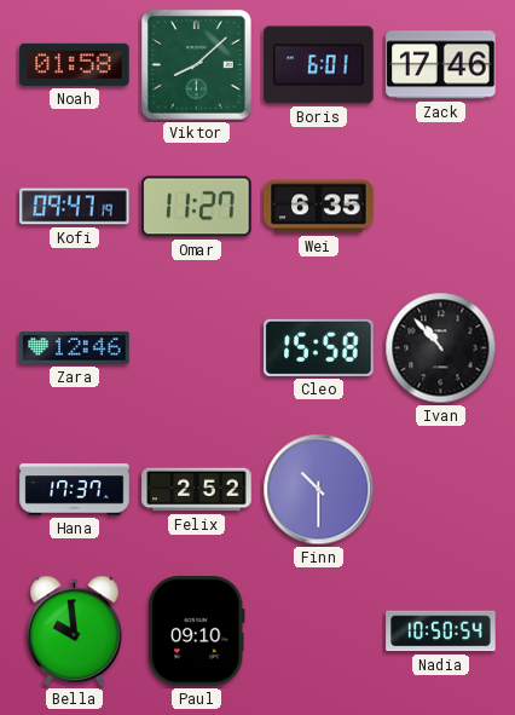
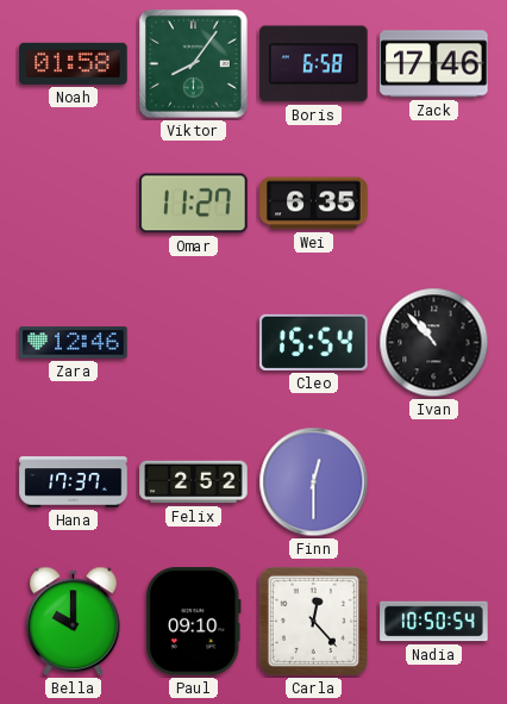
Viktor: 8:08 -> 8:06
Boris: 6:01 -> 6:58
Kofi: 09:47 -> none
Cleo: 15:58 -> 15:54
Finn: 10:30 -> 12:30
Bella: 9:59 -> 10:00
Carla: none -> 12:23
